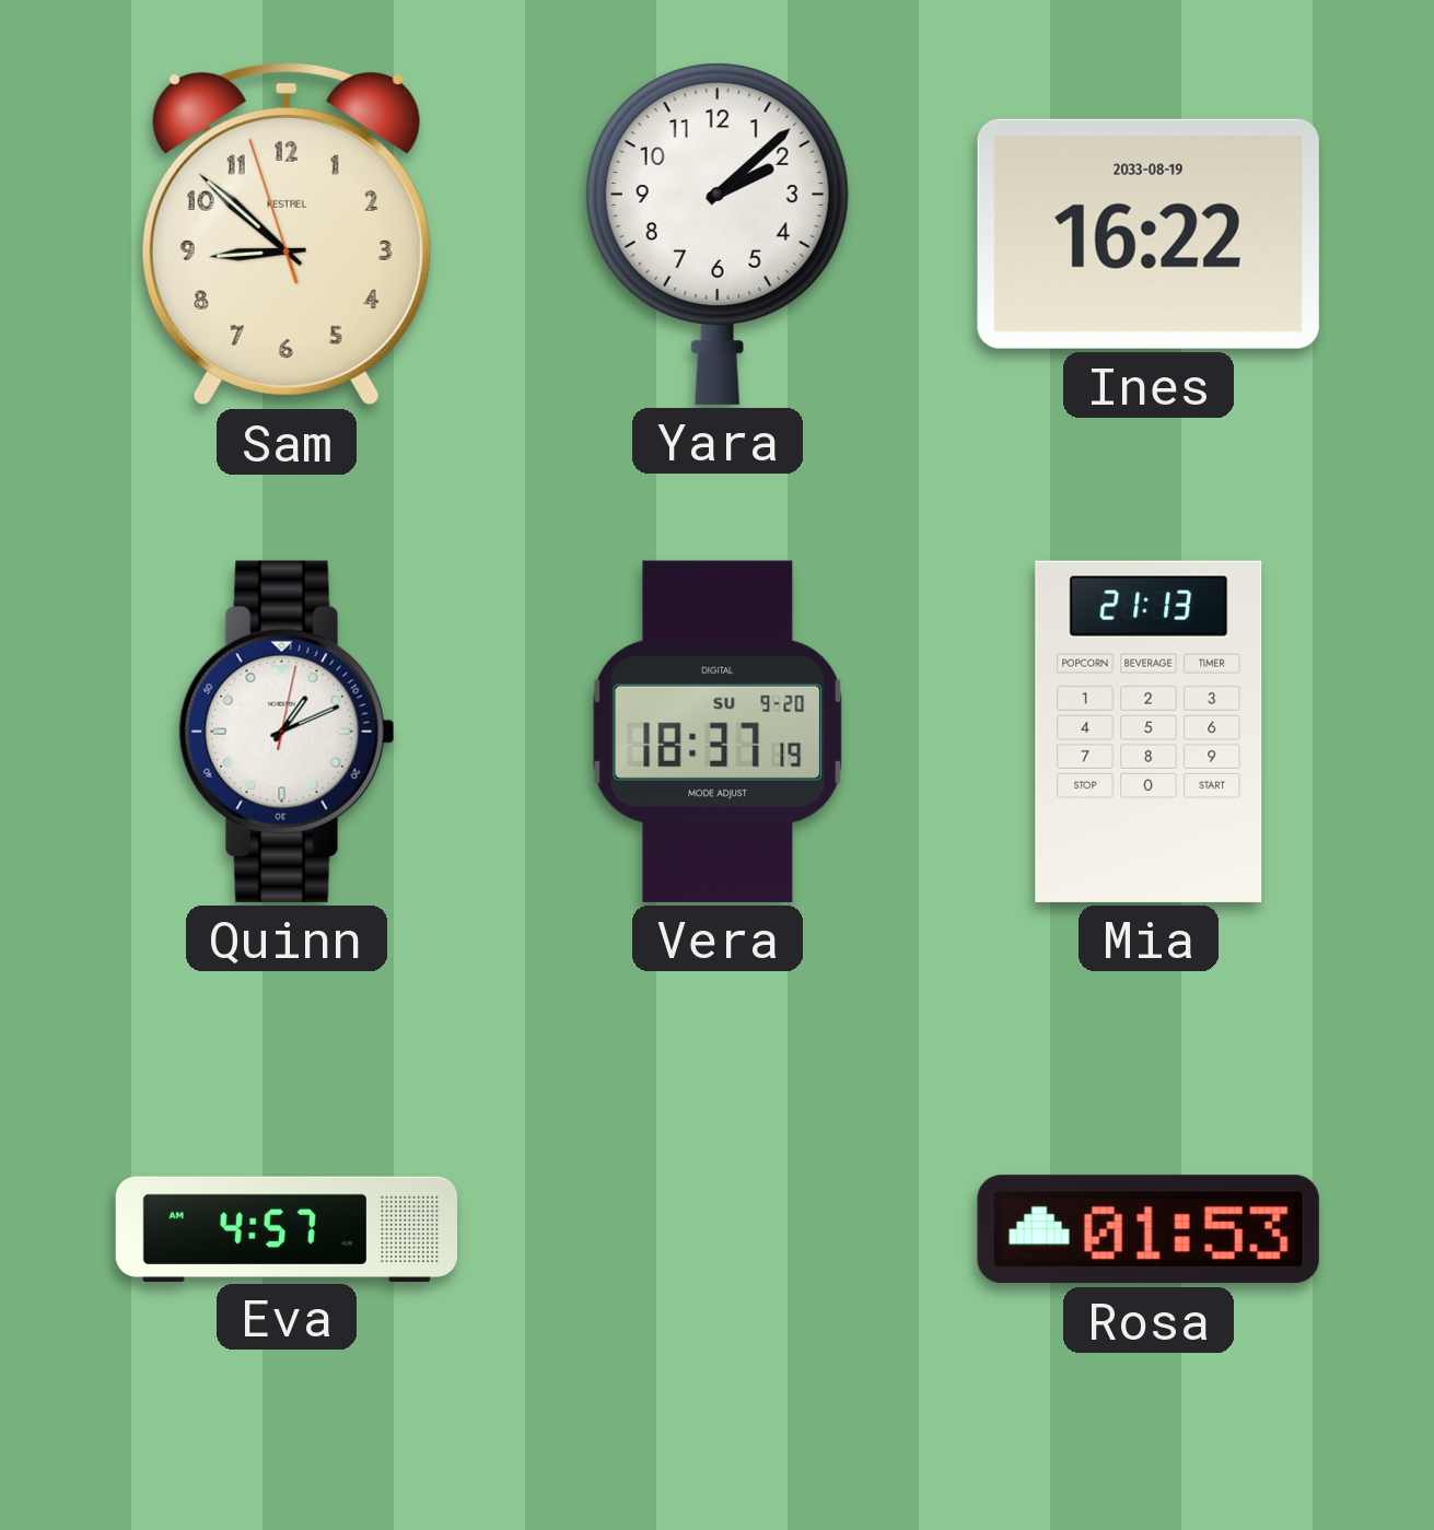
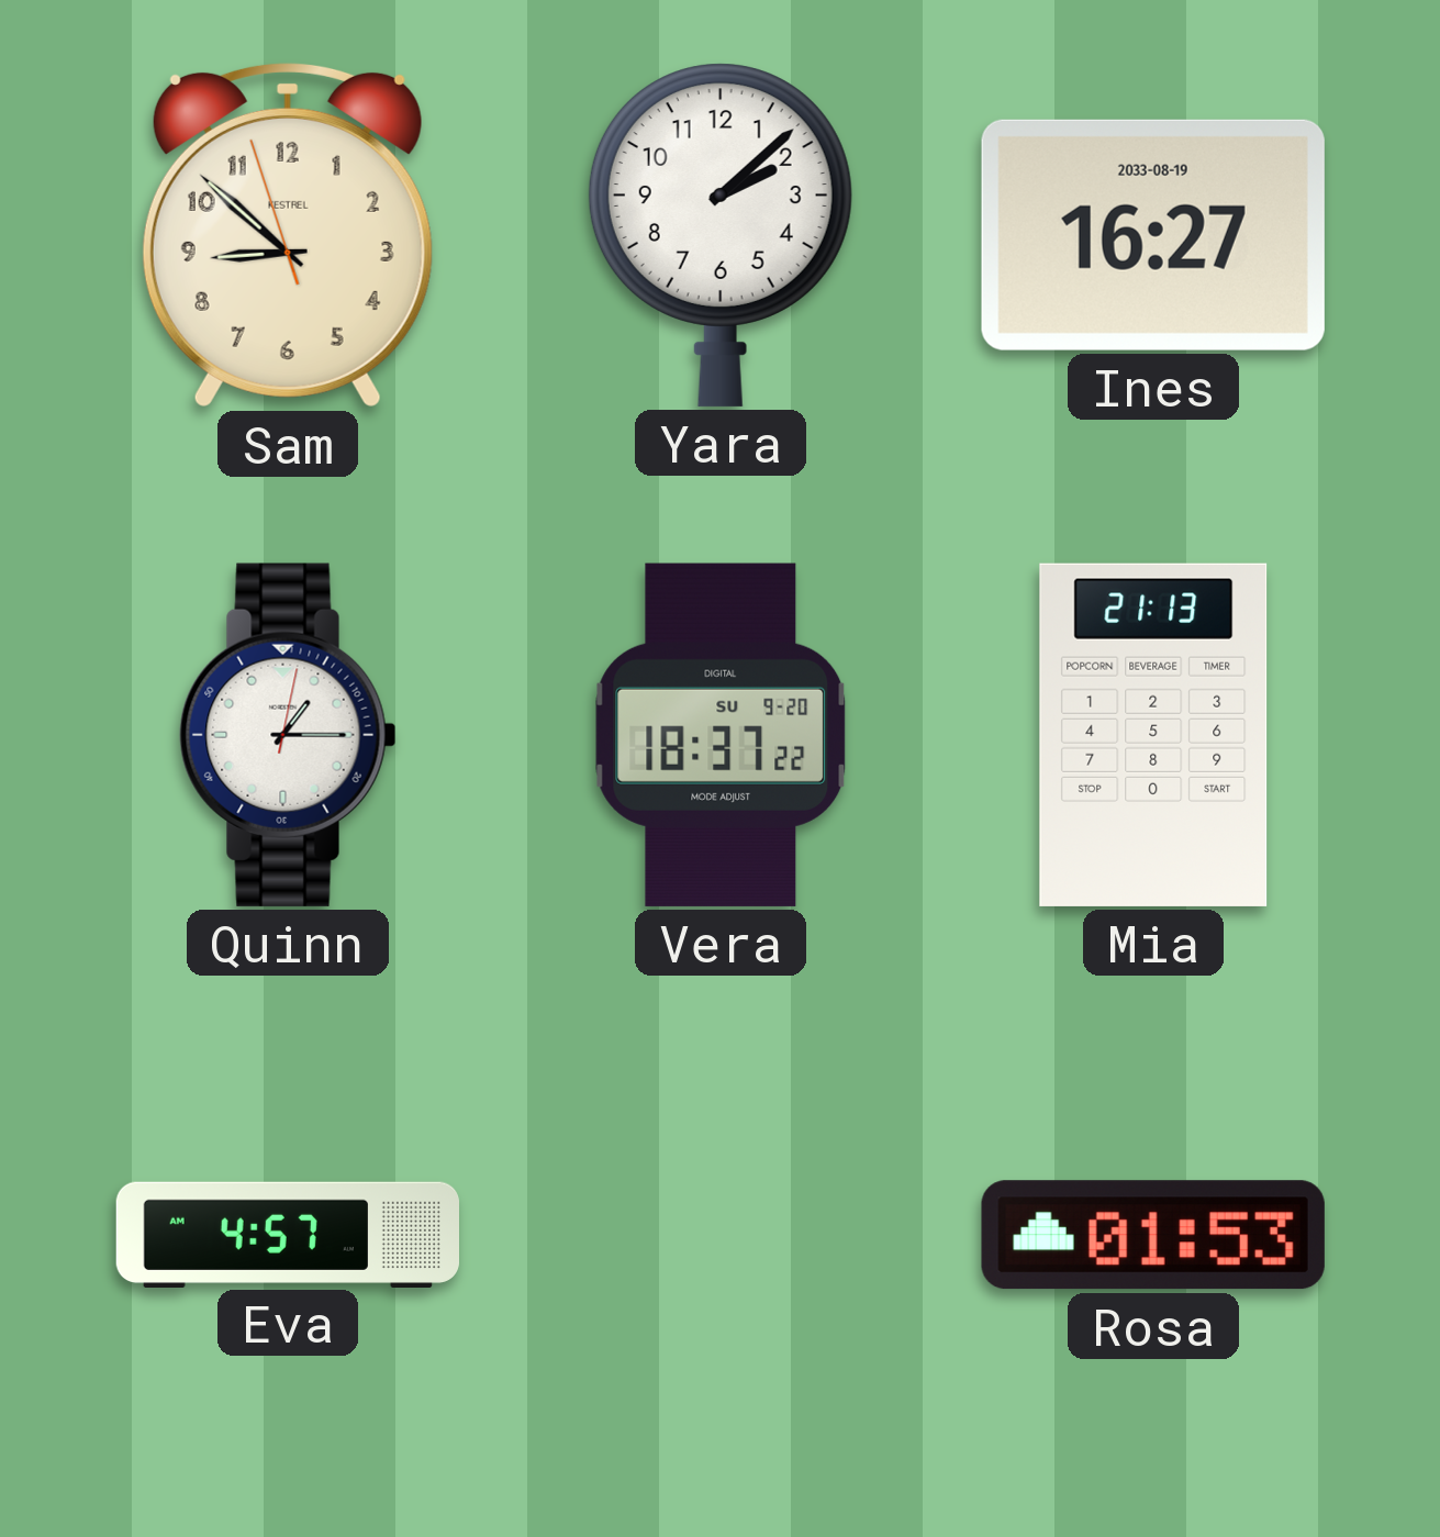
Ines: 16:22 -> 16:27
Quinn: 1:11 -> 1:15
Vera: 18:37:19 -> 18:37:22
